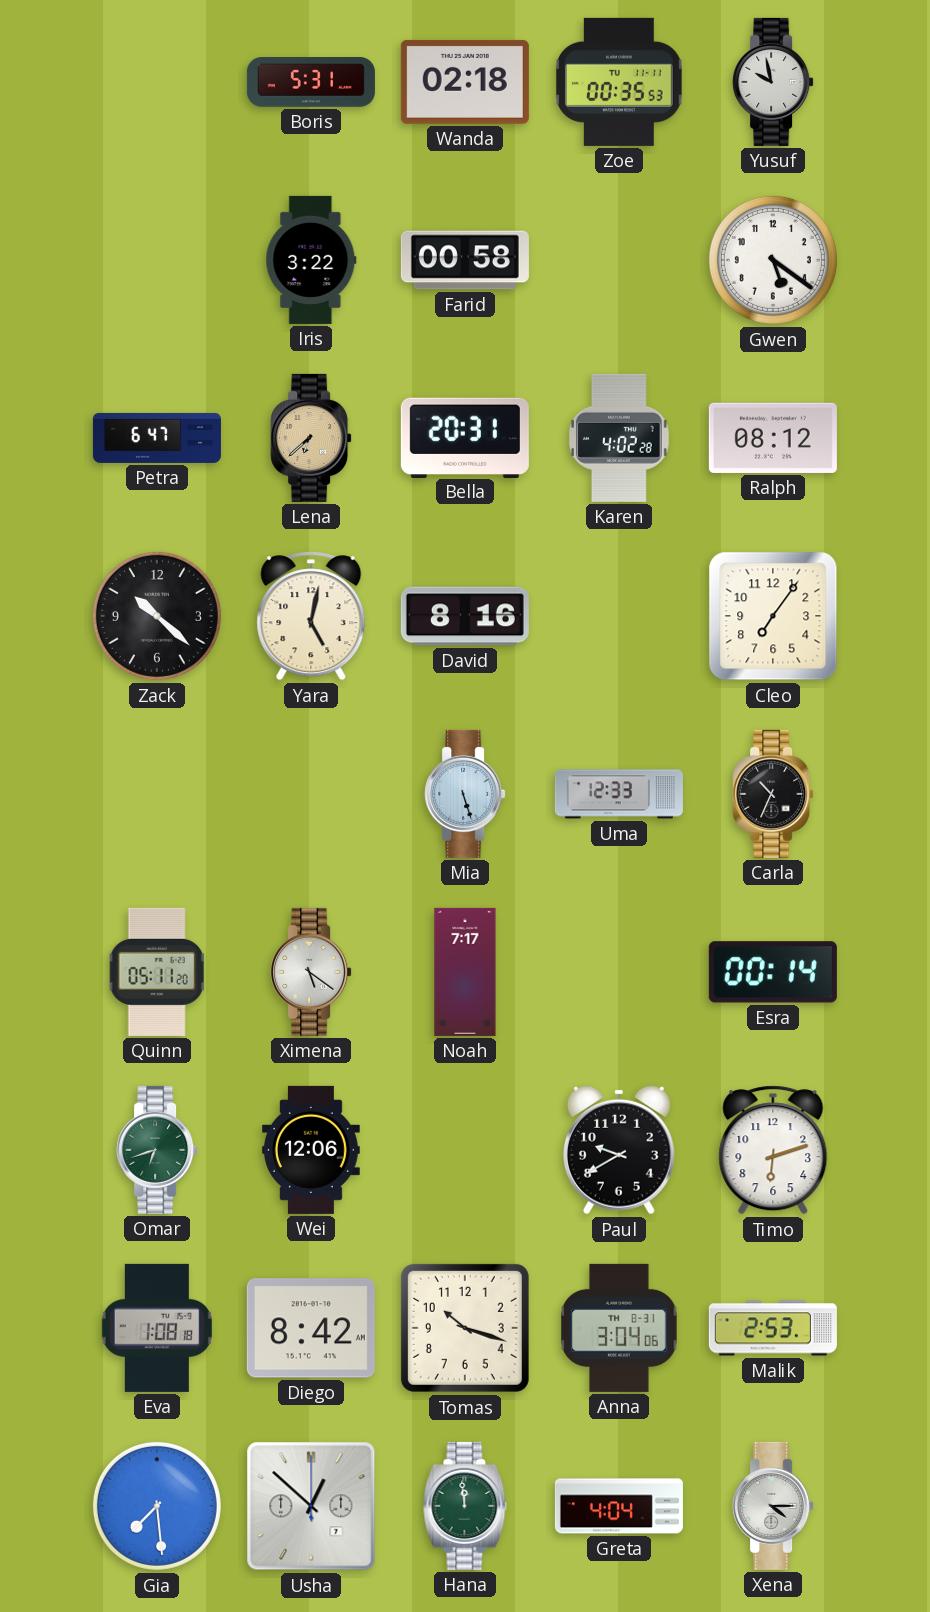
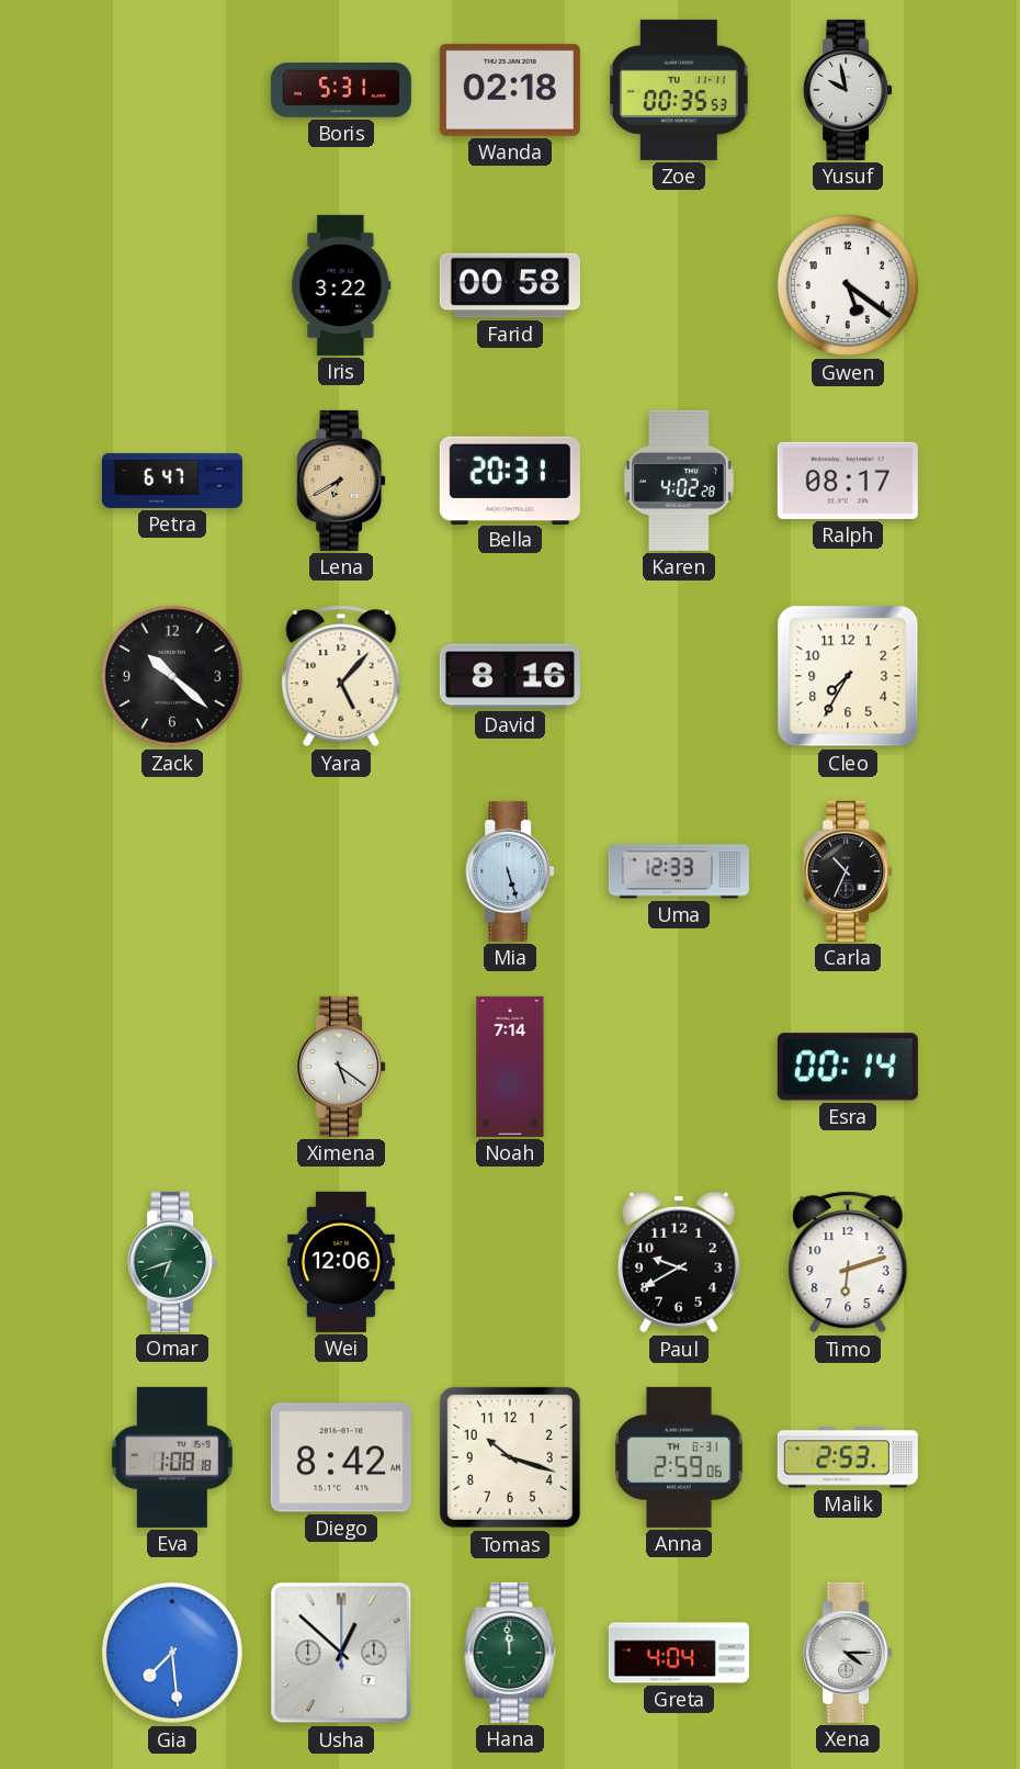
Lena: 6:38 -> 6:40
Ralph: 08:12 -> 08:17
Yara: 5:02 -> 5:07
Cleo: 7:06 -> 7:35
Quinn: 05:11 -> none
Noah: 7:17 -> 7:14
Anna: 3:04 -> 2:59
